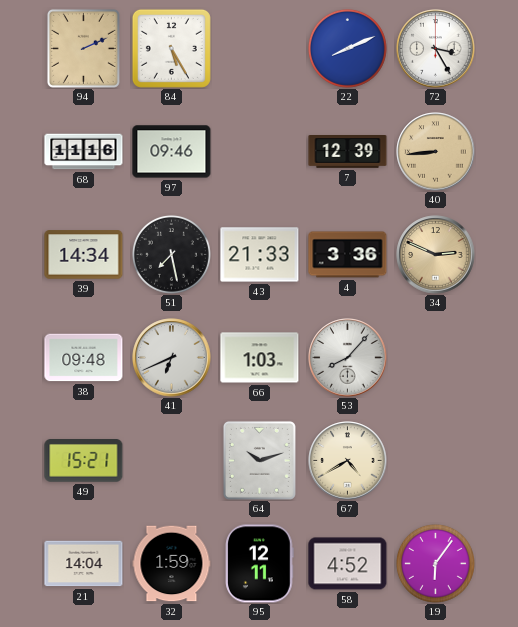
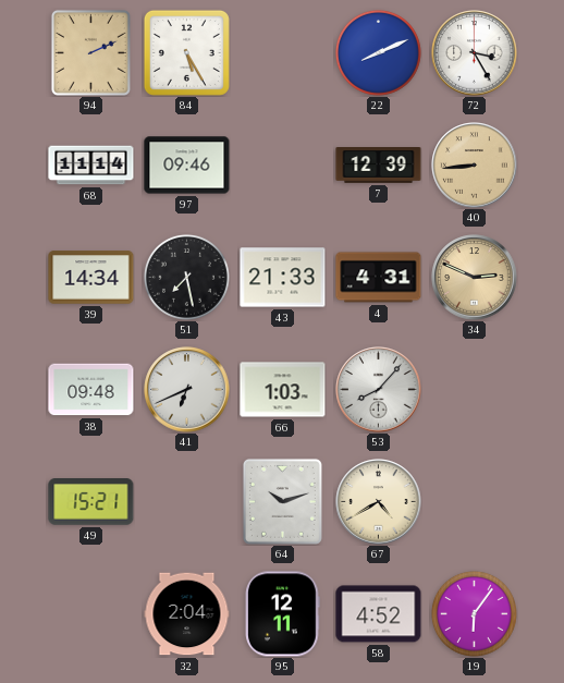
68: 11:16 -> 11:14
4: 3:36 -> 4:31
21: 14:04 -> none
32: 1:59 -> 2:04
